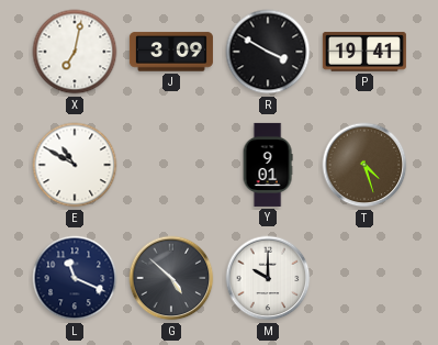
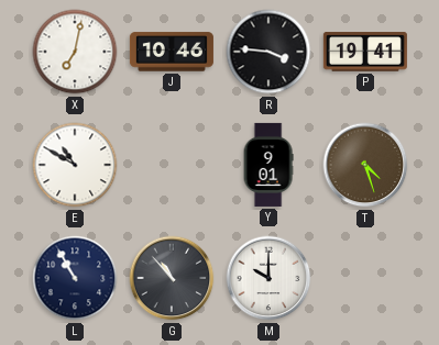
J: 3:09 -> 10:46
R: 3:50 -> 3:46
L: 11:19 -> 10:55
G: 4:52 -> 10:53
